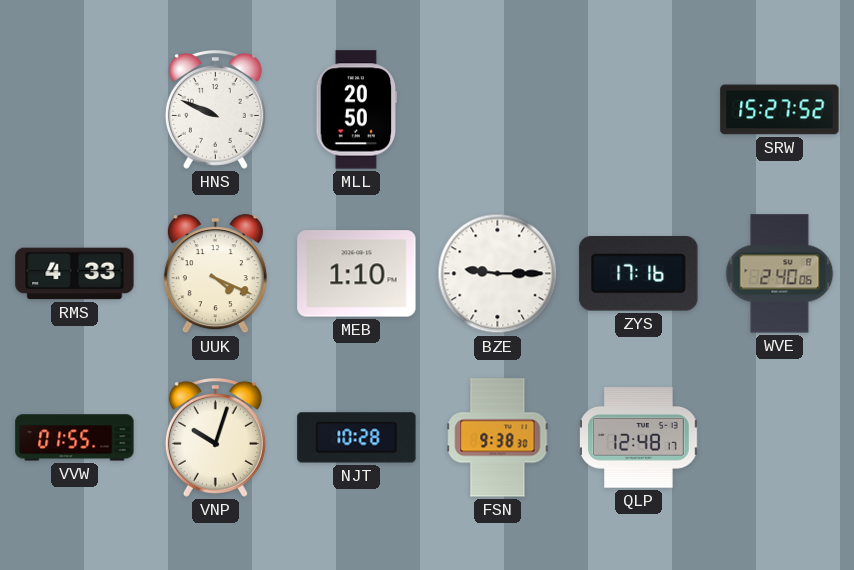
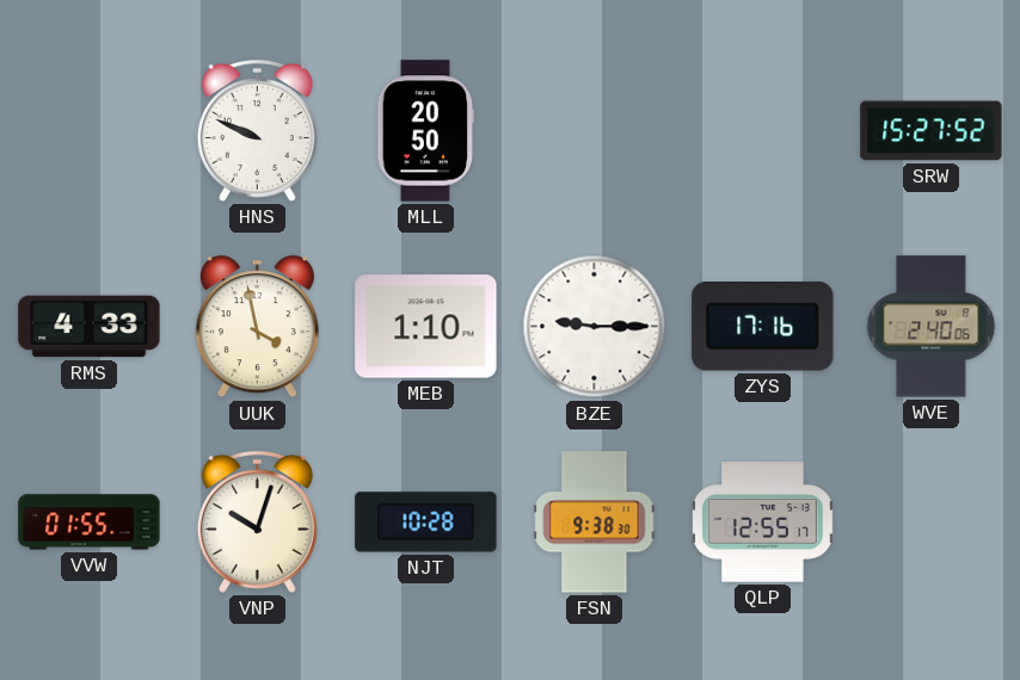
UUK: 4:19 -> 3:58
QLP: 12:48 -> 12:55
